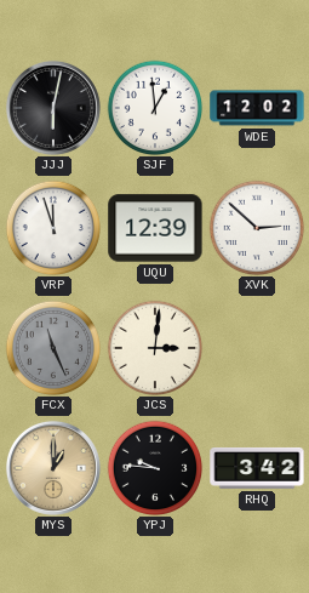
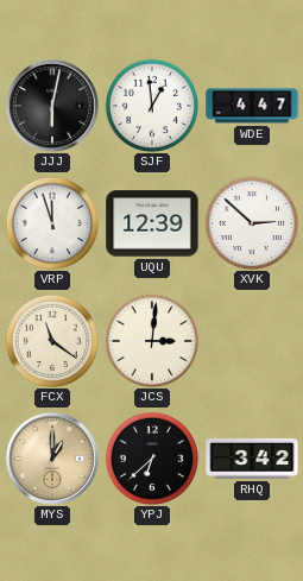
WDE: 12:02 -> 4:47
FCX: 11:26 -> 11:21
FCX dial: grey -> cream
YPJ: 9:46 -> 6:38
